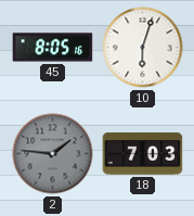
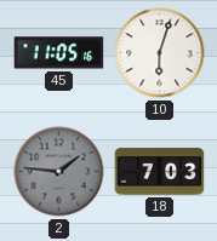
45: 8:05 -> 11:05
